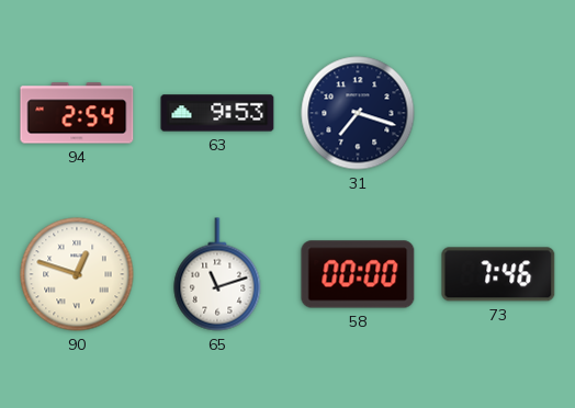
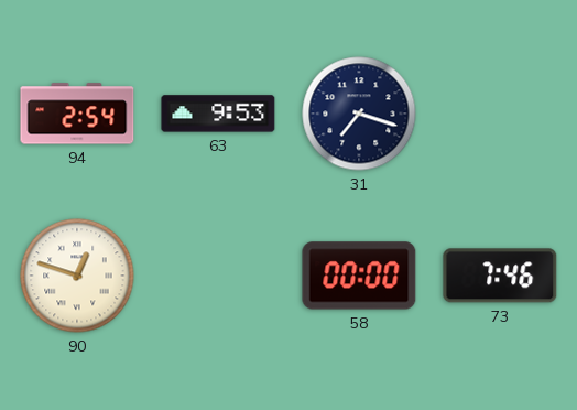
65: 11:12 -> none
